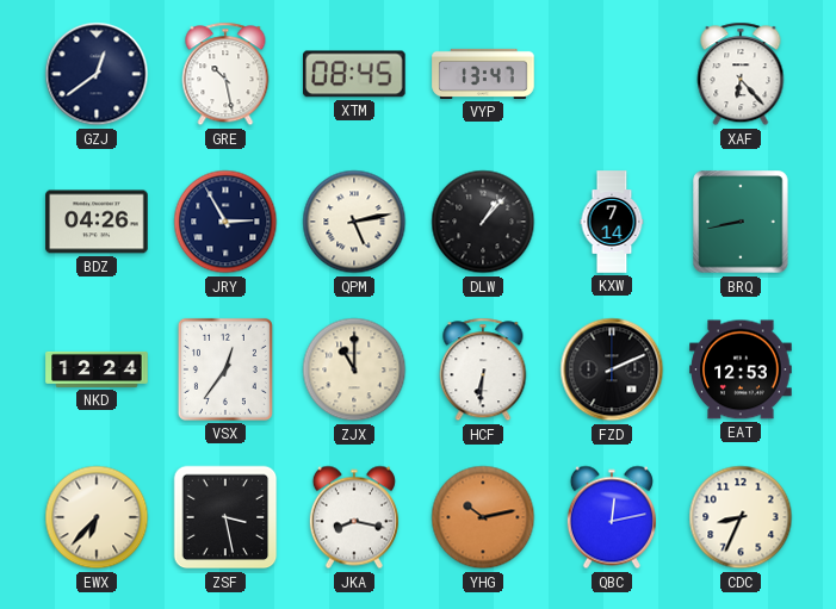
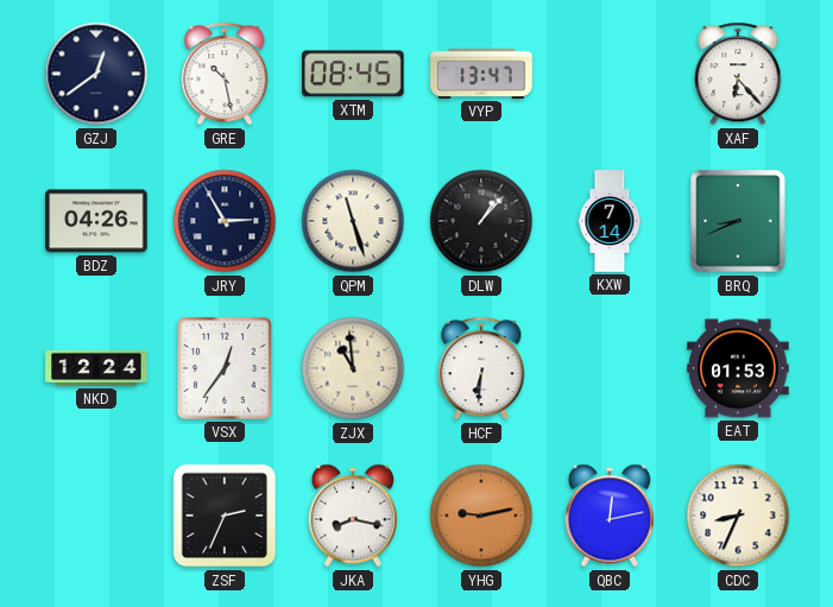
QPM: 5:13 -> 11:27
BRQ: 8:43 -> 8:41
ZJX: 11:00 -> 10:59
FZD: 2:11 -> none
EAT: 12:53 -> 01:53
EWX: 6:37 -> none
ZSF: 3:28 -> 2:34
YHG: 10:13 -> 9:13
